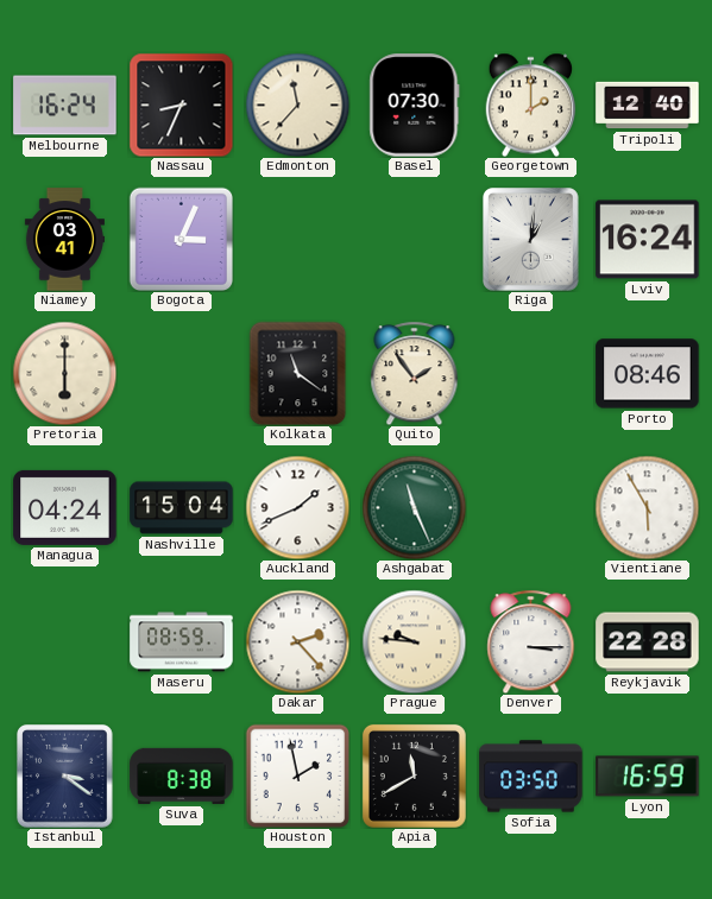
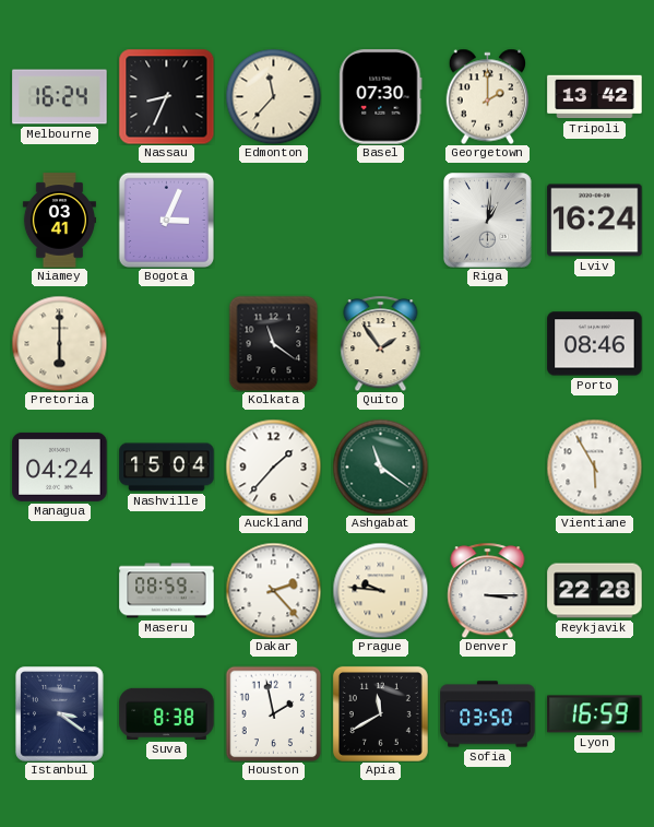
Tripoli: 12:40 -> 13:42
Auckland: 1:41 -> 1:37
Ashgabat: 11:26 -> 11:21
